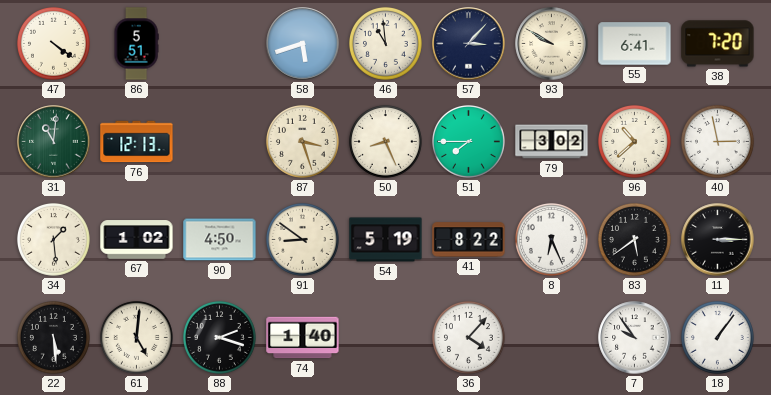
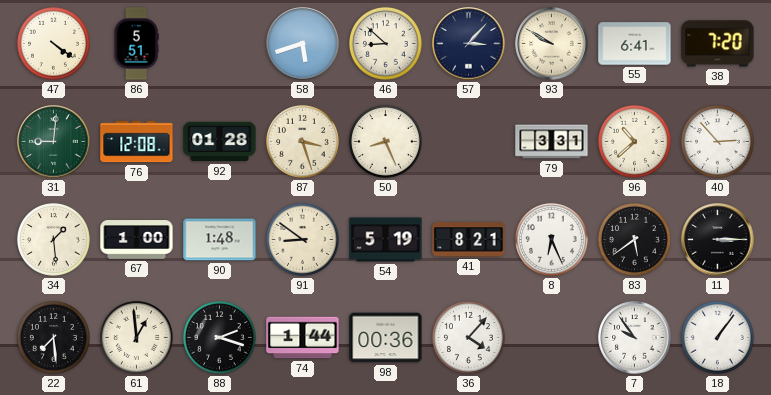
46: 10:59 -> 8:52
31: 11:01 -> 9:01
76: 12:13 -> 12:08
92: none -> 01:28
51: 7:45 -> none
79: 3:02 -> 3:31
40: 2:58 -> 2:53
67: 1:02 -> 1:00
90: 4:50 -> 1:48
41: 8:22 -> 8:21
22: 5:29 -> 7:29
61: 5:01 -> 12:59
74: 1:40 -> 1:44
98: none -> 00:36
